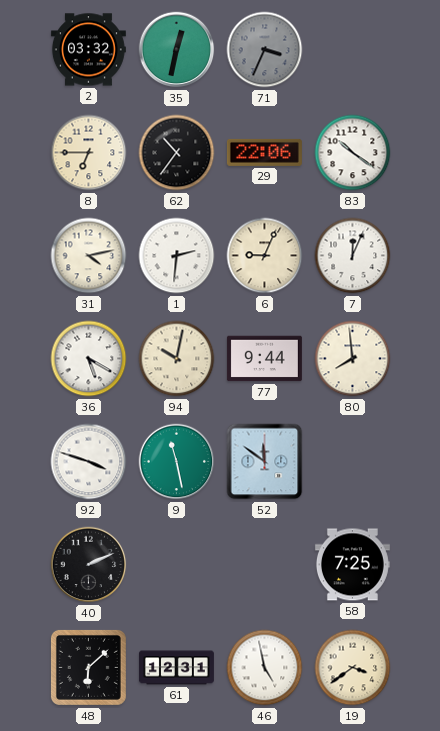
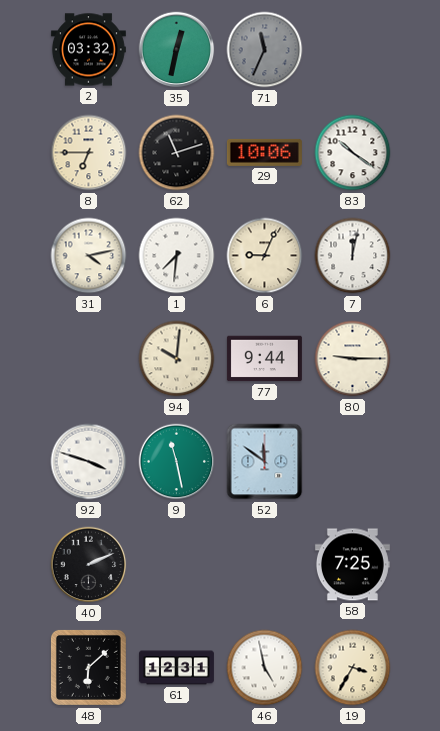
71: 3:34 -> 11:34
62: 10:36 -> 11:12
29: 22:06 -> 10:06
1: 2:31 -> 7:31
7: 12:04 -> 12:02
36: 5:20 -> none
94: 10:02 -> 10:01
80: 7:59 -> 9:15
19: 3:39 -> 3:35
